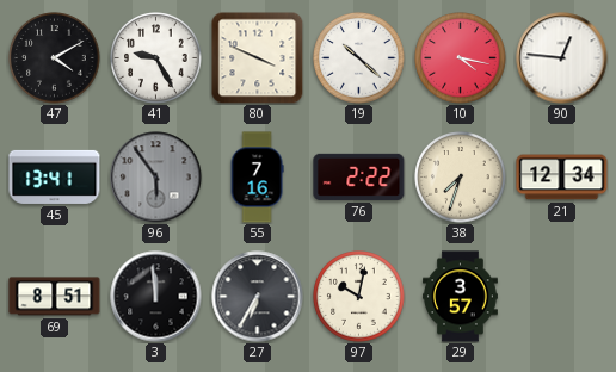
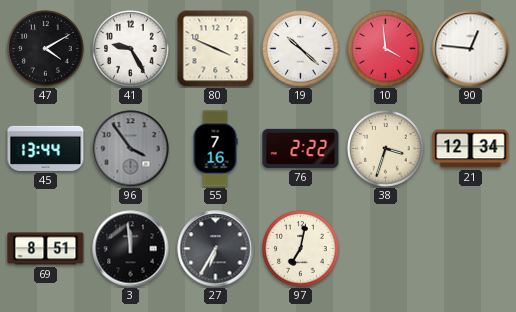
10: 4:17 -> 3:59
45: 13:41 -> 13:44
96: 5:54 -> 3:54
38: 7:33 -> 3:33
97: 10:02 -> 7:02
29: 3:57 -> none
